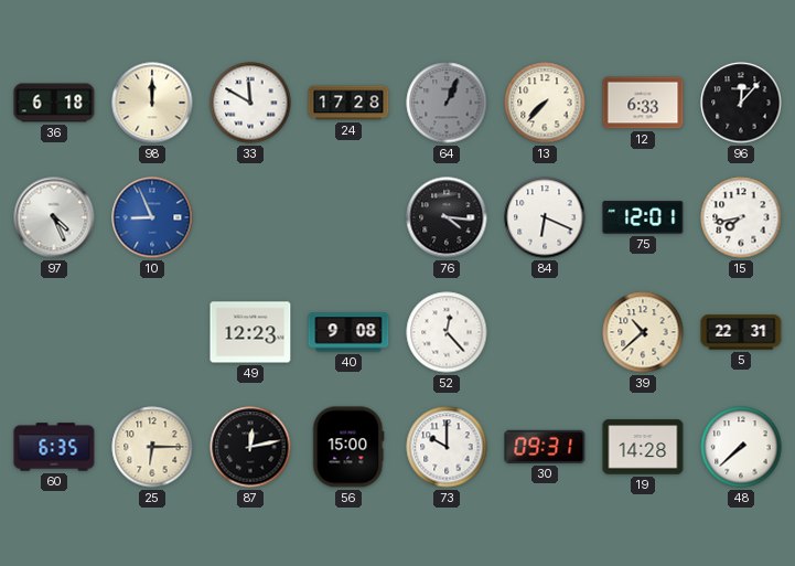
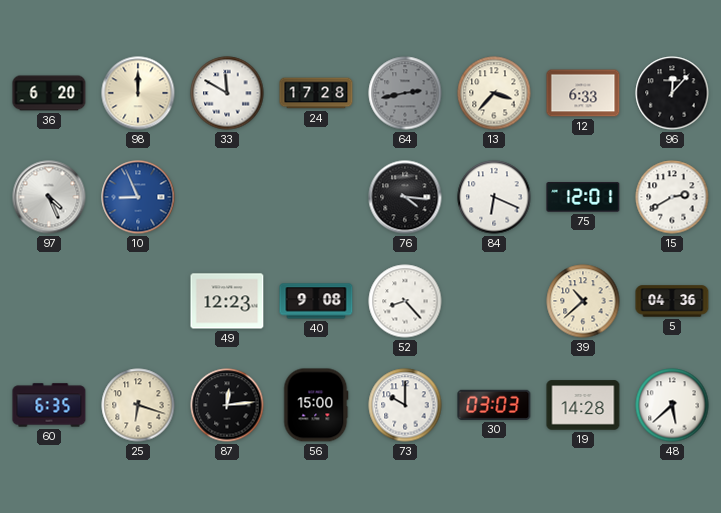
36: 6:18 -> 6:20
64: 1:04 -> 2:43
13: 7:37 -> 3:37
15: 7:43 -> 2:40
52: 12:23 -> 8:23
5: 22:31 -> 04:36
25: 6:15 -> 6:18
87: 12:13 -> 12:14
30: 09:31 -> 03:03
48: 7:38 -> 5:38
